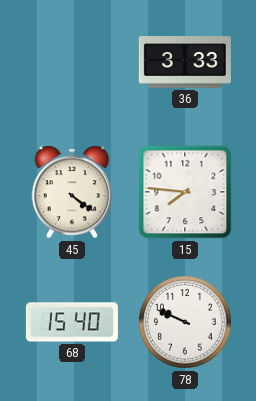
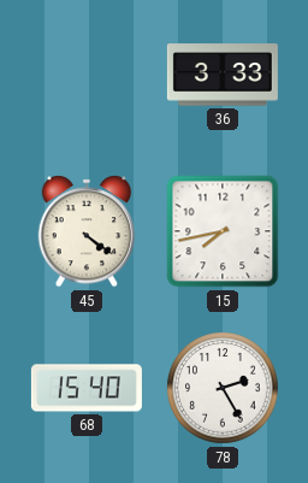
15: 7:46 -> 7:43
78: 9:49 -> 2:25
